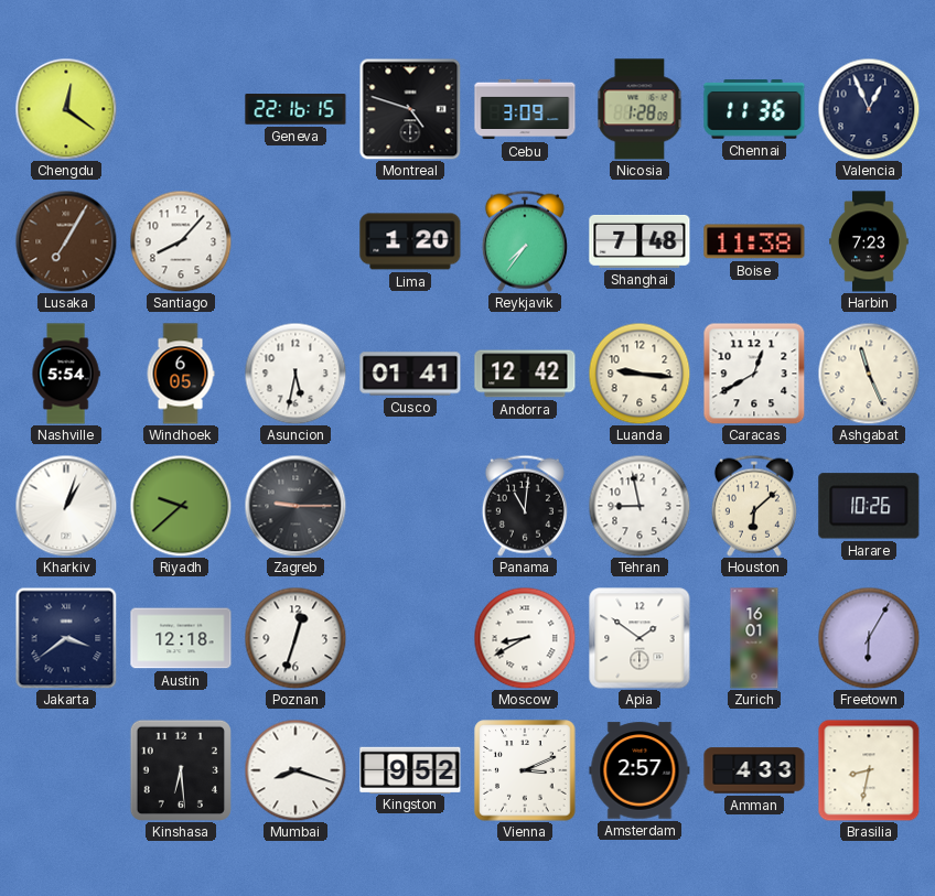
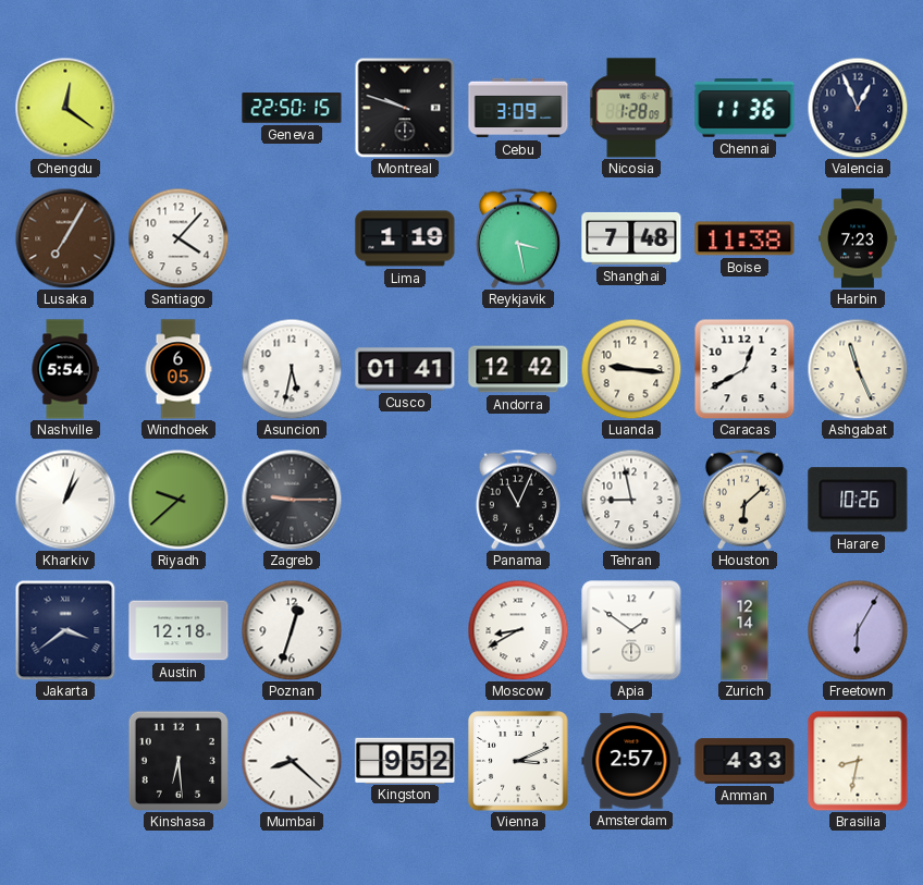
Geneva: 22:16 -> 22:50
Montreal: 4:48 -> 9:48
Santiago: 8:07 -> 4:07
Lima: 1:20 -> 1:19
Reykjavik: 7:36 -> 3:28
Panama: 11:01 -> 11:04
Zurich: 16:01 -> 12:14
Mumbai: 8:18 -> 8:22
